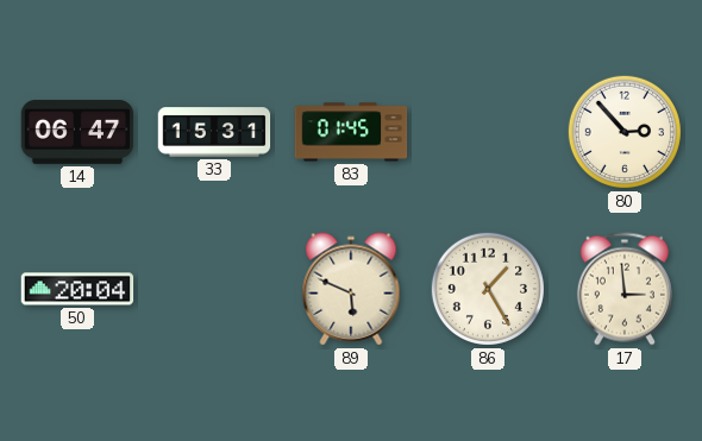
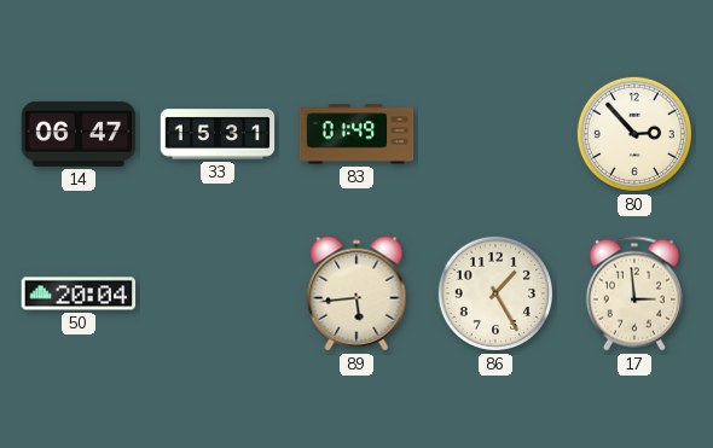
83: 01:45 -> 01:49
89: 5:49 -> 5:44
